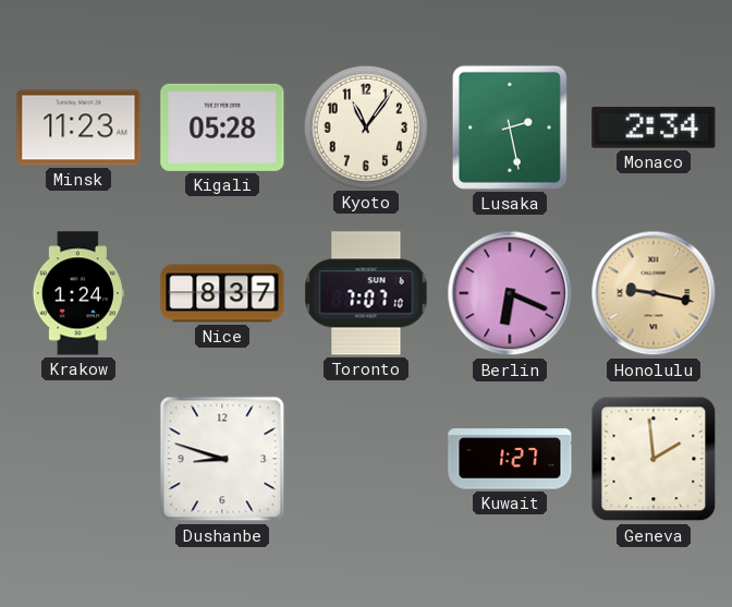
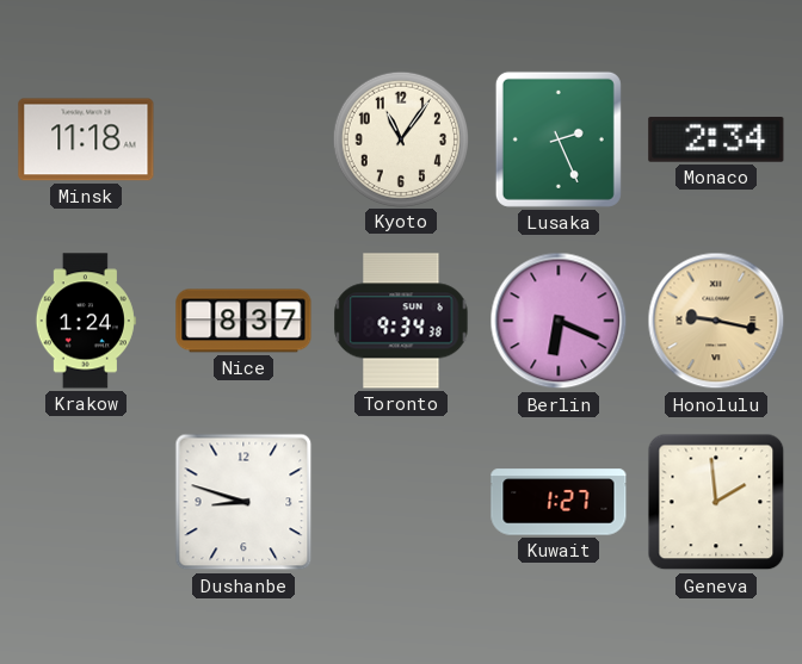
Minsk: 11:23 -> 11:18
Kigali: 05:28 -> none
Lusaka: 2:28 -> 2:26
Toronto: 7:07 -> 9:34
